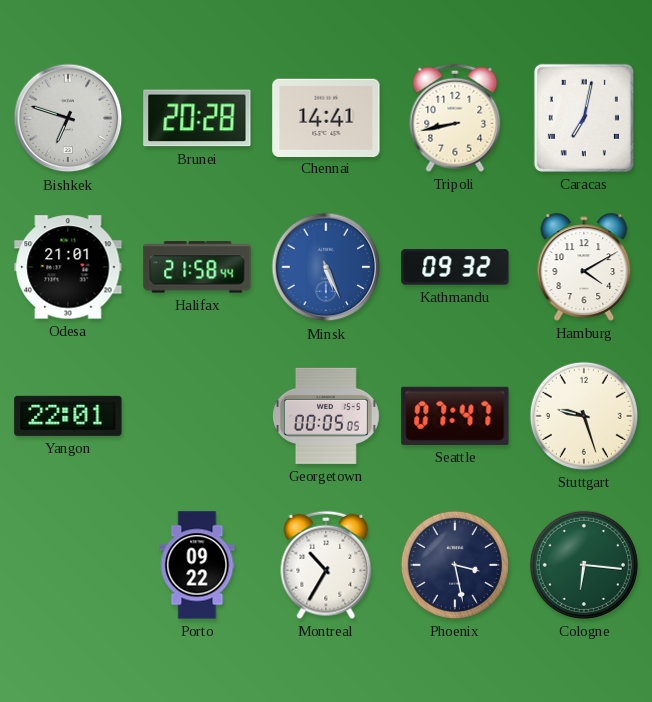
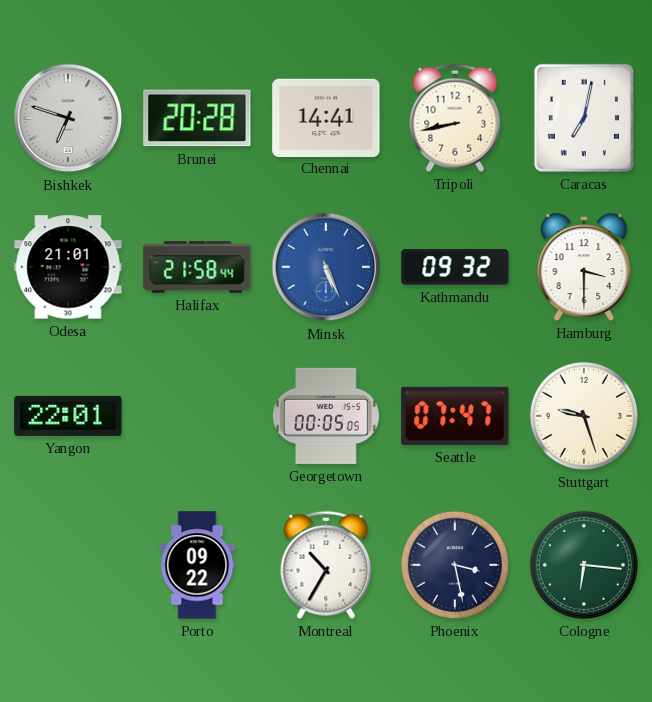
Hamburg: 4:10 -> 3:30
